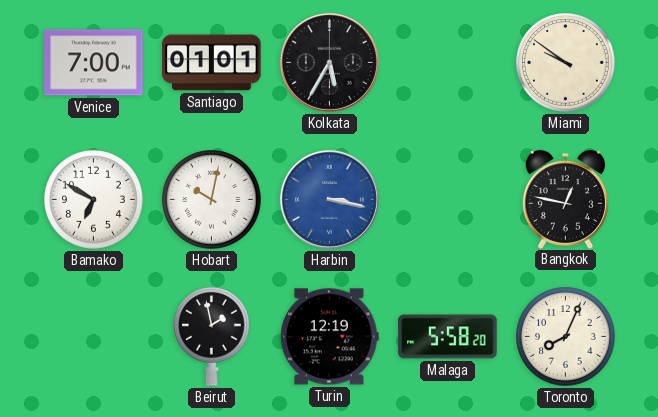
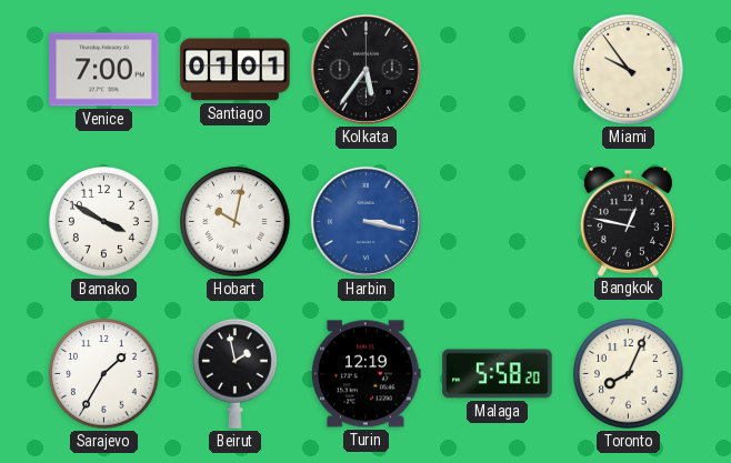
Kolkata: 5:35 -> 5:36
Miami: 9:51 -> 9:54
Bamako: 6:50 -> 3:50
Sarajevo: none -> 1:35
